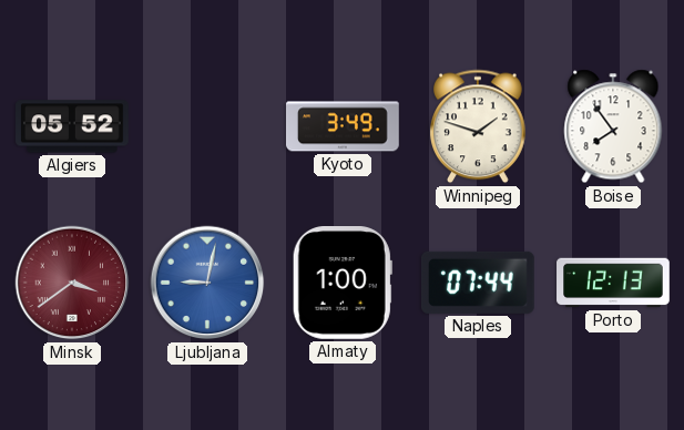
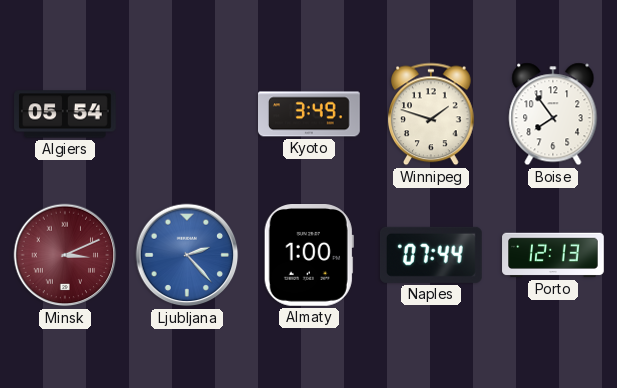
Algiers: 05:52 -> 05:54
Minsk: 3:39 -> 3:11
Ljubljana: 9:02 -> 2:23
